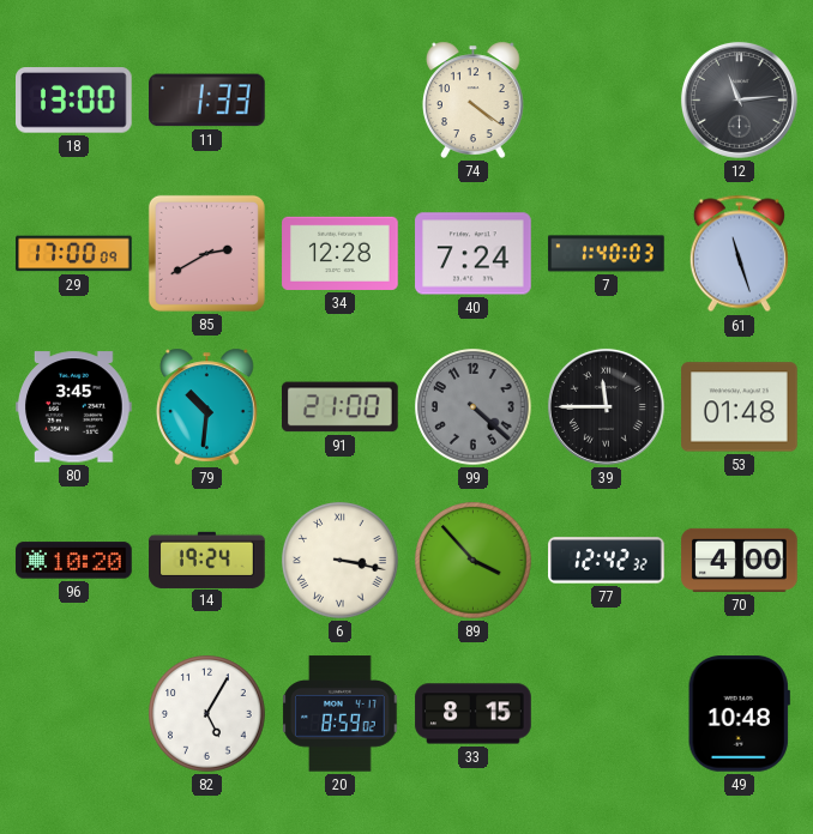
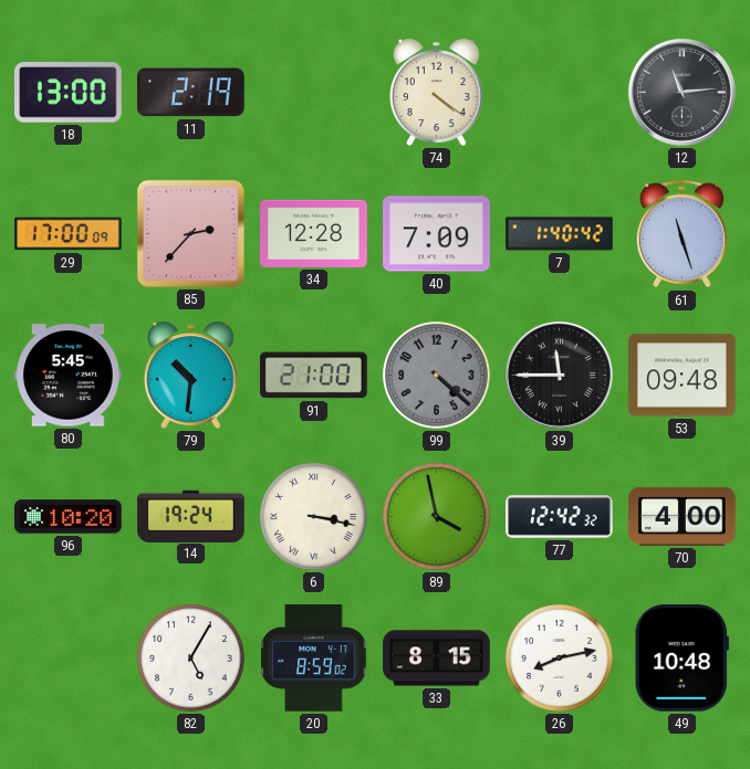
11: 1:33 -> 2:19
85: 2:40 -> 2:37
40: 7:24 -> 7:09
7: 1:40:03 -> 1:40:42
80: 3:45 -> 5:45
53: 01:48 -> 09:48
89: 3:53 -> 3:58
26: none -> 8:13
